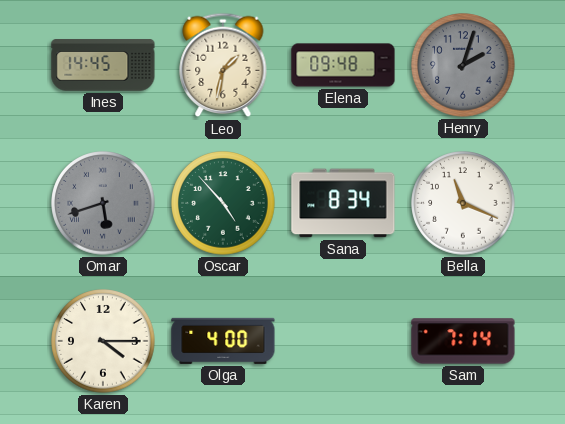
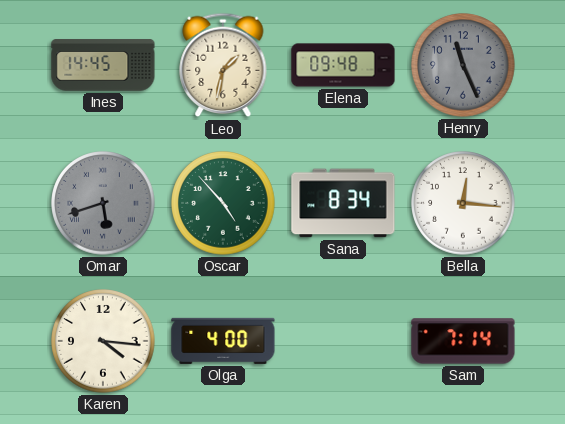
Henry: 2:03 -> 11:26
Bella: 11:19 -> 12:16
Karen: 4:15 -> 4:16
